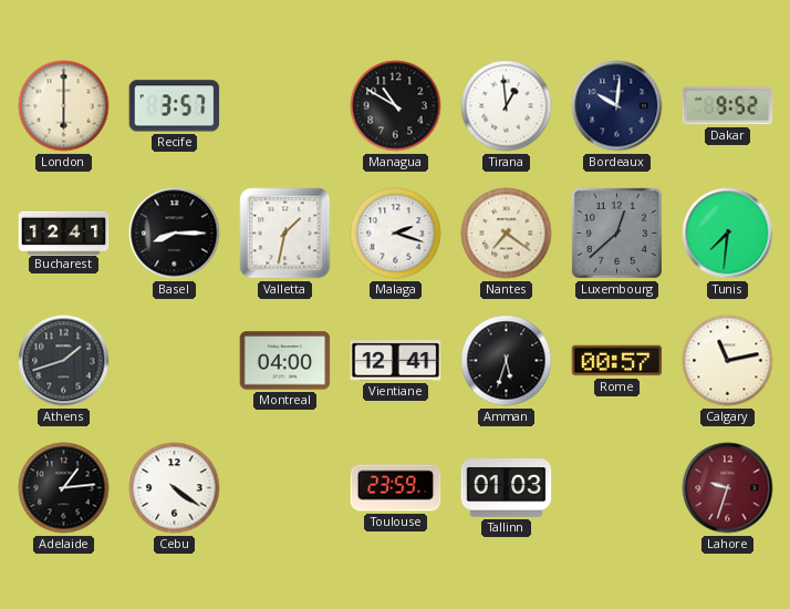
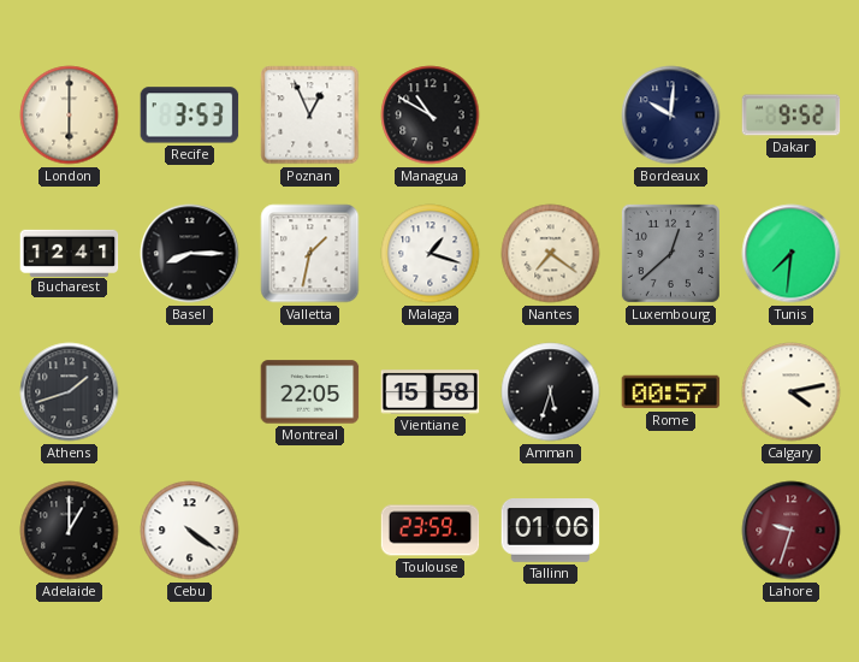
Recife: 3:57 -> 3:53
Poznan: none -> 12:56
Tirana: 12:59 -> none
Malaga: 2:18 -> 1:18
Montreal: 04:00 -> 22:05
Vientiane: 12:41 -> 15:58
Calgary: 11:13 -> 4:13
Adelaide: 1:14 -> 1:00
Tallinn: 01:03 -> 01:06
